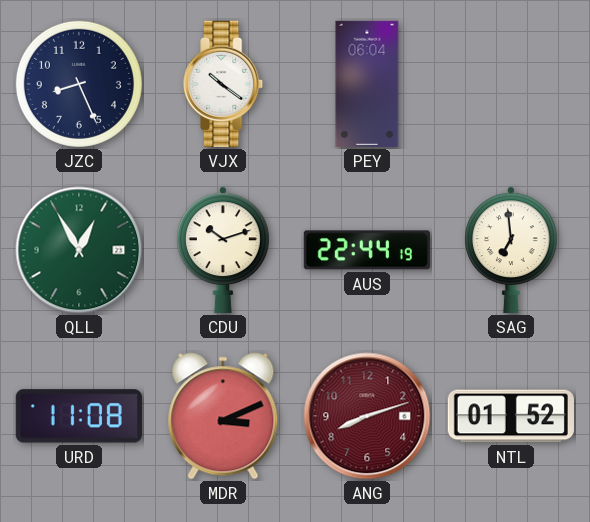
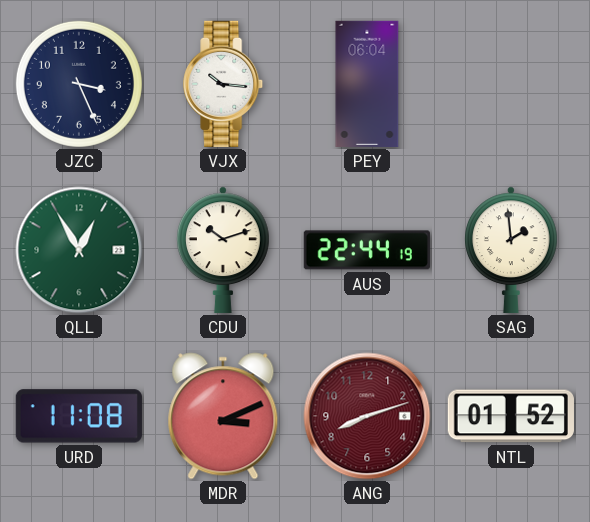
JZC: 8:26 -> 3:26
VJX: 10:21 -> 10:16
SAG: 6:59 -> 1:59
